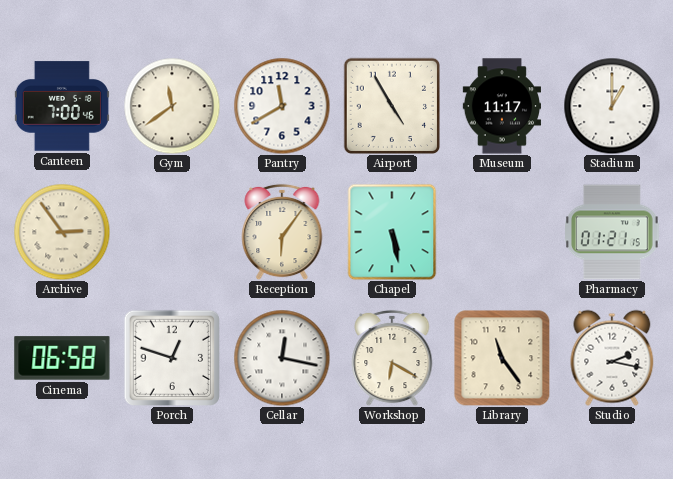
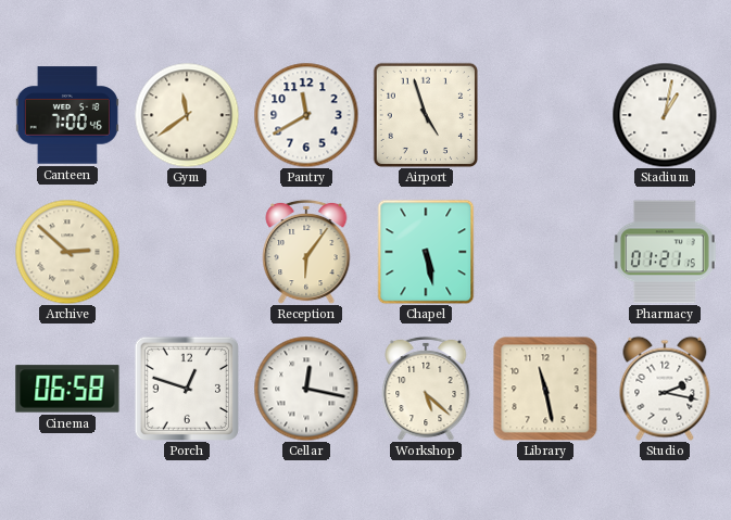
Airport: 4:55 -> 4:57
Museum: 11:17 -> none
Stadium: 1:00 -> 1:02
Archive: 2:54 -> 2:52
Workshop: 6:20 -> 5:22
Library: 11:24 -> 11:28
